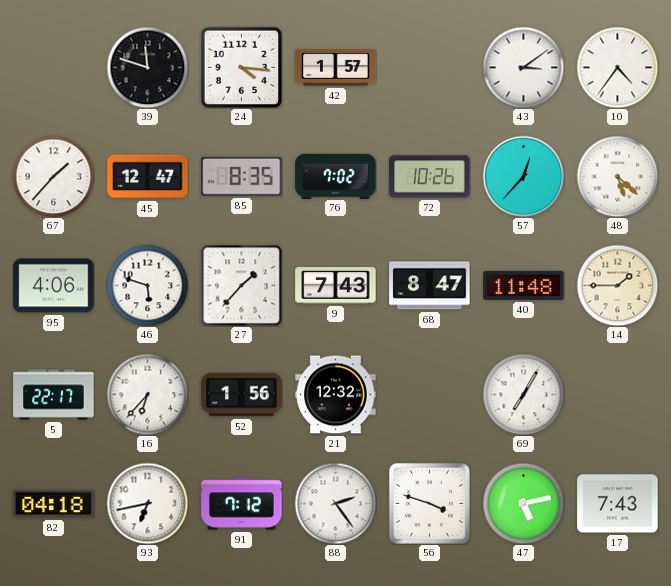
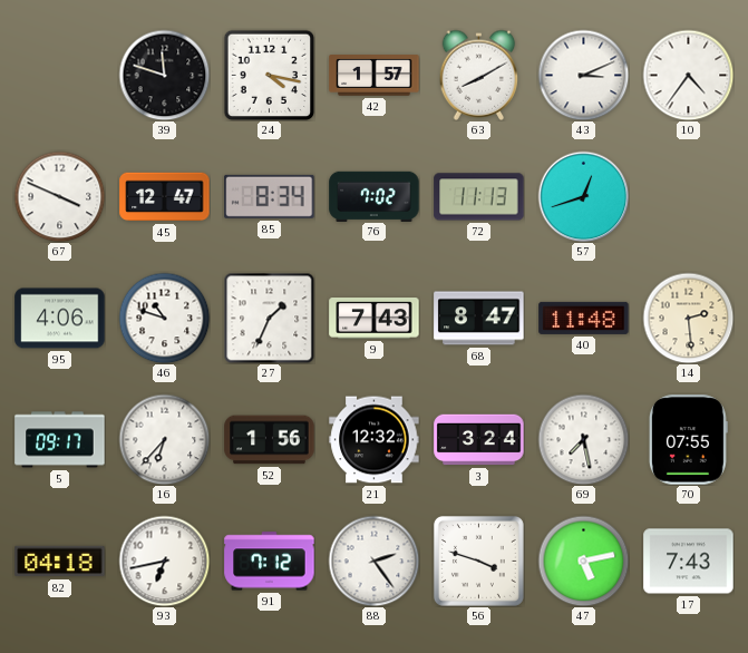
24: 4:16 -> 4:17
63: none -> 8:10
43: 3:09 -> 3:11
67: 1:37 -> 3:49
85: 8:35 -> 8:34
72: 10:26 -> 11:13
57: 12:37 -> 12:42
48: 5:22 -> none
46: 5:48 -> 10:48
27: 1:37 -> 1:34
14: 1:45 -> 2:29
5: 22:17 -> 09:17
3: none -> 3:24
69: 7:05 -> 7:28
70: none -> 07:55
